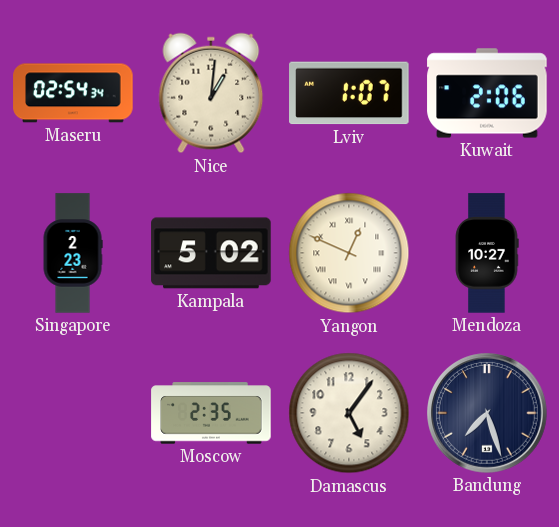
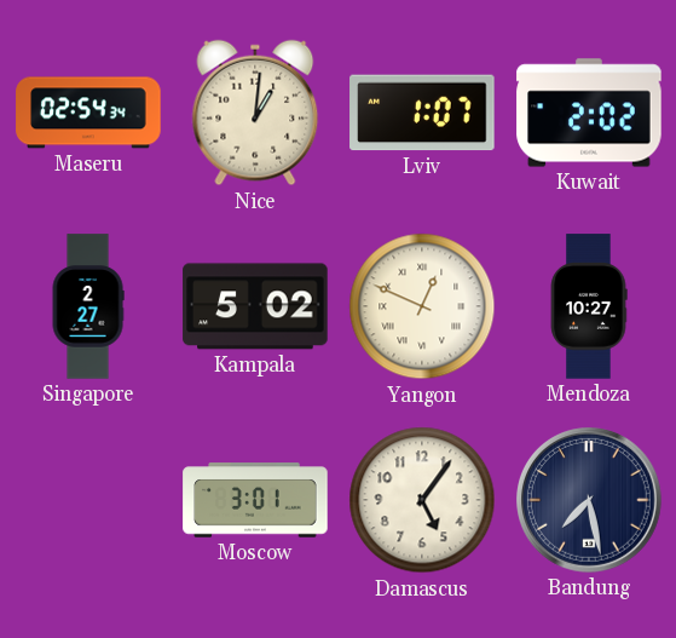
Kuwait: 2:06 -> 2:02
Singapore: 2:23 -> 2:27
Moscow: 2:35 -> 3:01
Bandung: 7:27 -> 7:28
